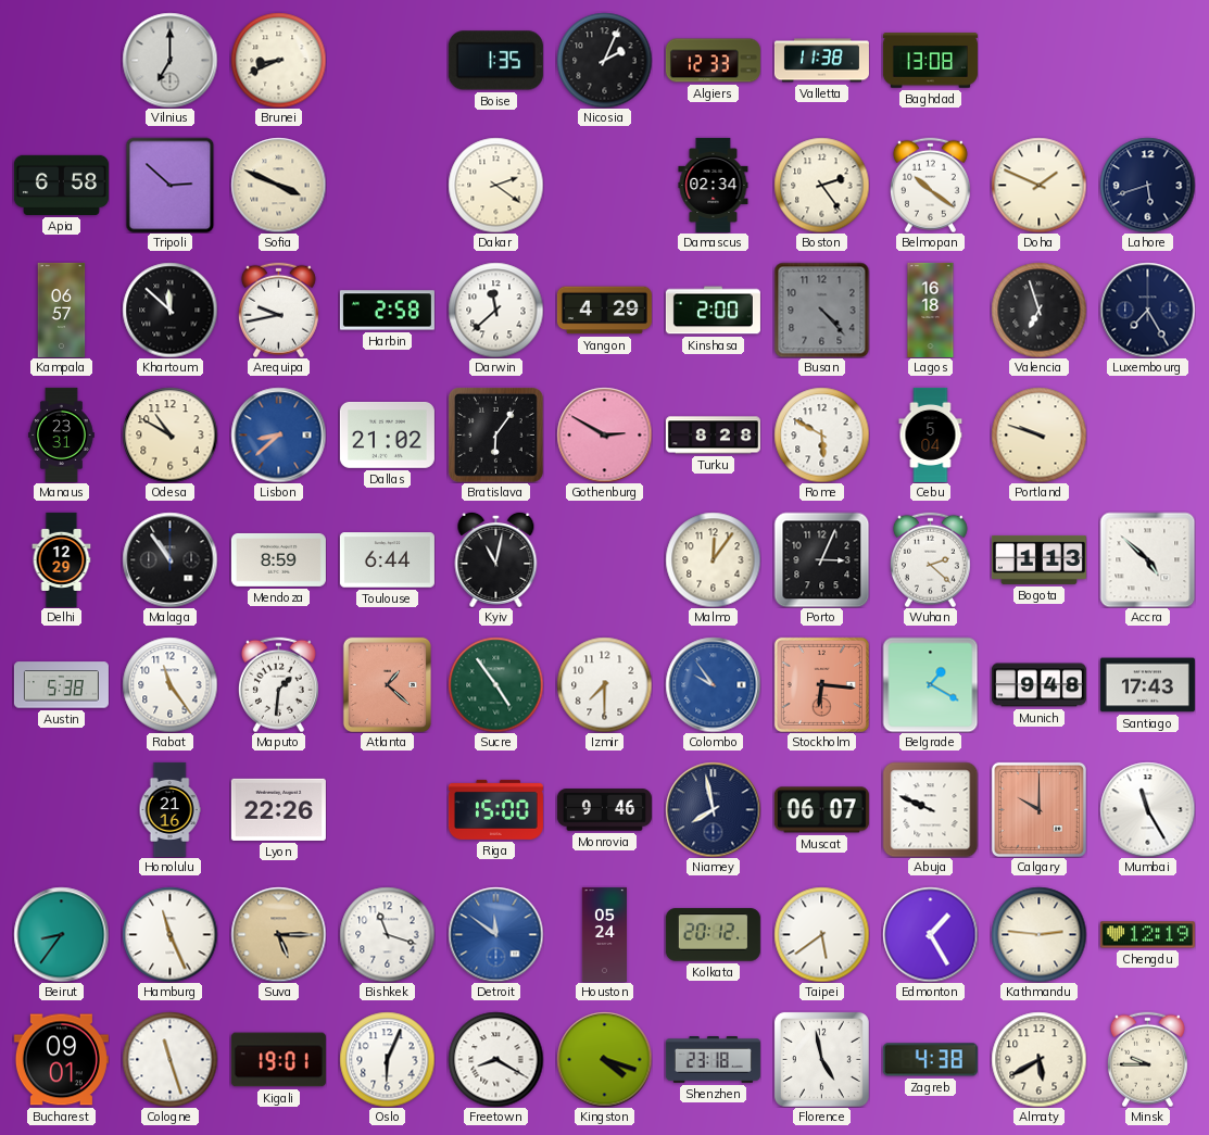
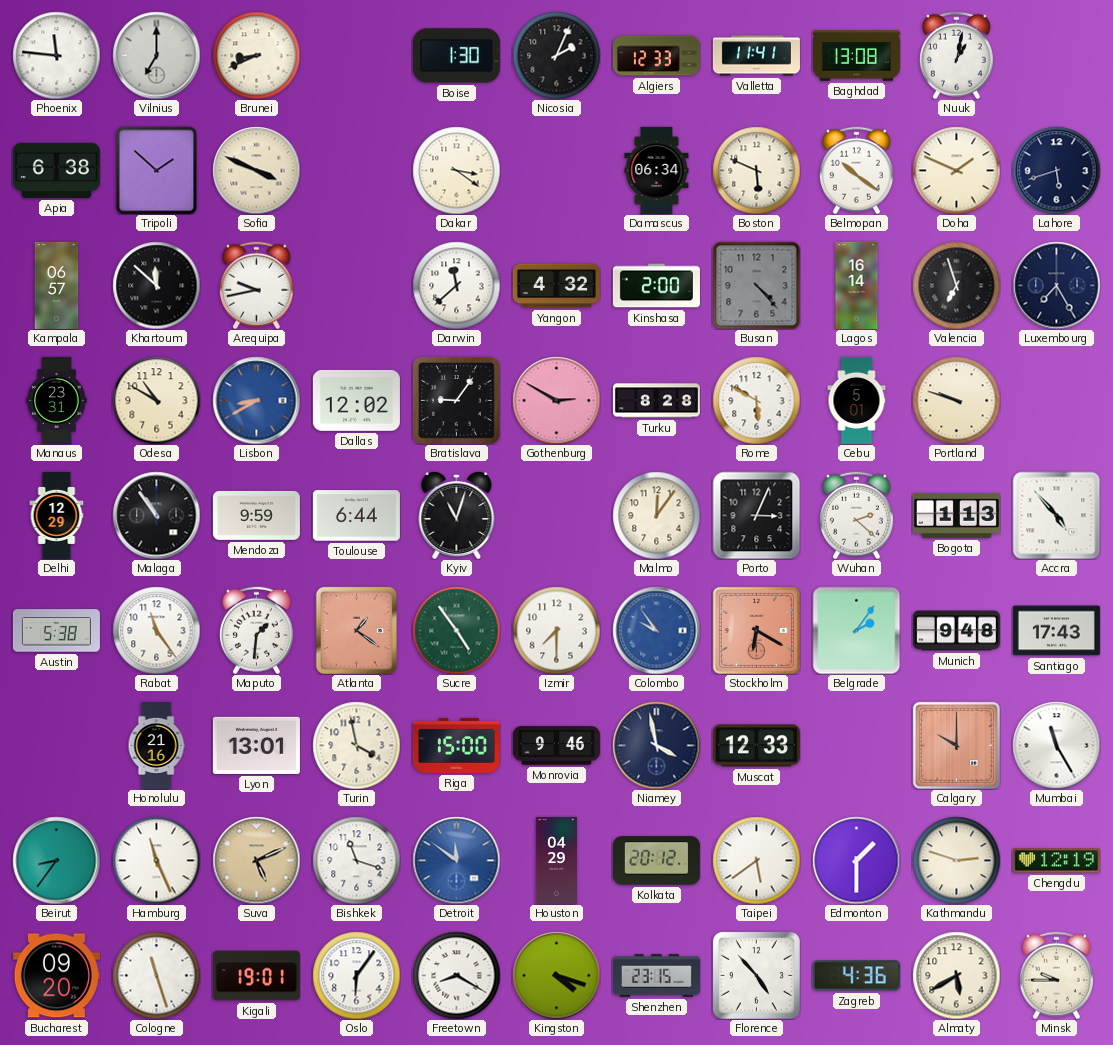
Phoenix: none -> 11:46
Boise: 1:35 -> 1:30
Valletta: 11:38 -> 11:41
Nuuk: none -> 1:02
Apia: 6:58 -> 6:38
Tripoli: 2:52 -> 1:52
Dakar: 2:21 -> 3:21
Damascus: 02:34 -> 06:34
Boston: 2:24 -> 5:49
Harbin: 2:58 -> none
Yangon: 4:29 -> 4:32
Lagos: 16:18 -> 16:14
Lisbon: 8:38 -> 8:40
Dallas: 21:02 -> 12:02
Bratislava: 6:06 -> 9:06
Cebu: 5:04 -> 5:01
Mendoza: 8:59 -> 9:59
Kyiv: 11:02 -> 11:03
Accra: 4:52 -> 4:53
Atlanta: 1:22 -> 1:21
Stockholm: 6:16 -> 6:20
Belgrade: 1:20 -> 2:06
Lyon: 22:26 -> 13:01
Turin: none -> 3:58
Niamey: 7:58 -> 3:58
Muscat: 06:07 -> 12:33
Abuja: 9:49 -> none
Suva: 5:15 -> 5:11
Houston: 05:24 -> 04:29
Edmonton: 1:25 -> 1:30
Kathmandu: 2:46 -> 2:48
Bucharest: 09:01 -> 09:20
Oslo: 6:04 -> 6:06
Shenzhen: 23:18 -> 23:15
Florence: 4:58 -> 4:53
Zagreb: 4:38 -> 4:36
